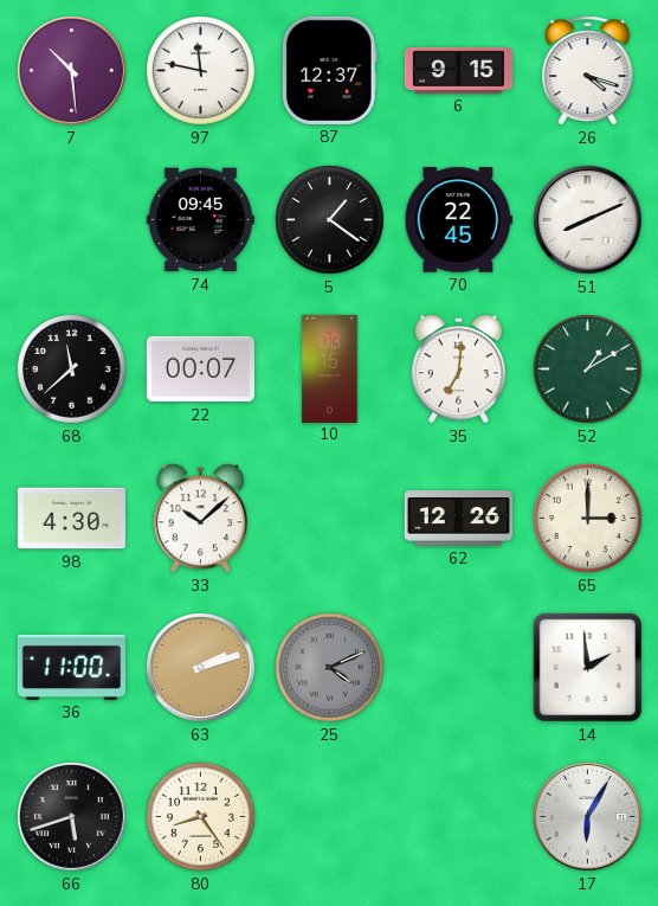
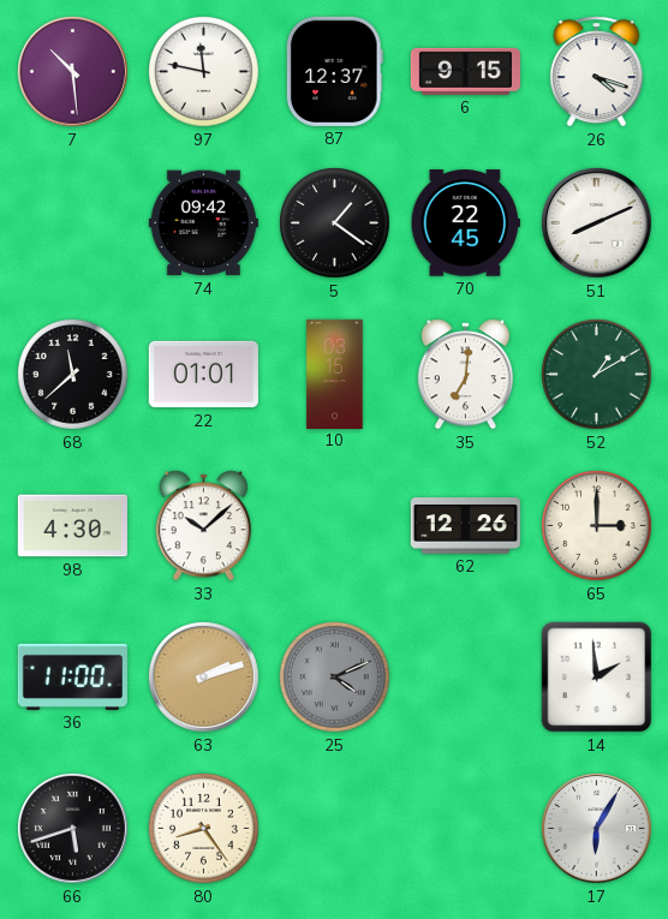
74: 09:45 -> 09:42
22: 00:07 -> 01:01
